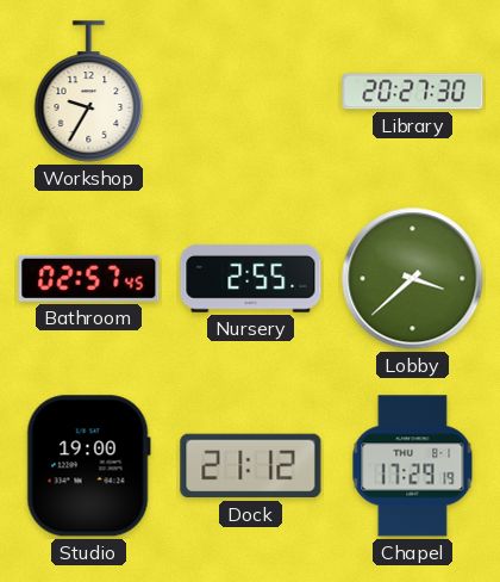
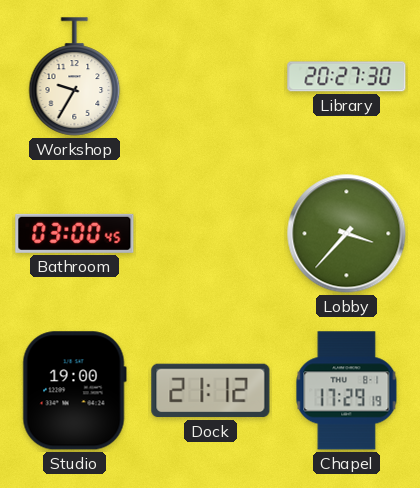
Bathroom: 02:57 -> 03:00
Nursery: 2:55 -> none
Lobby: 3:38 -> 3:37
